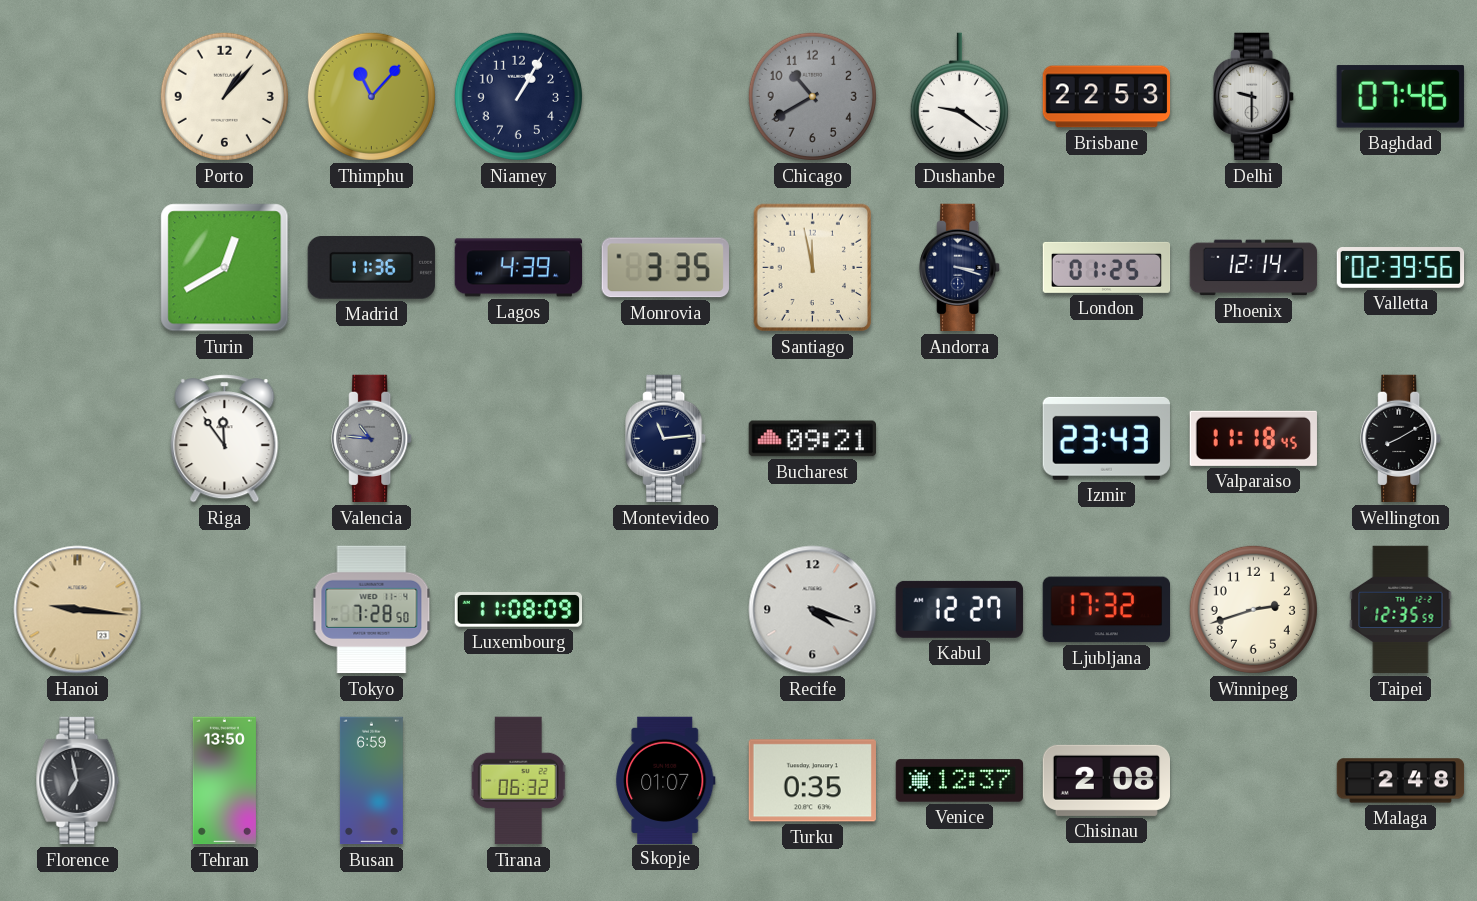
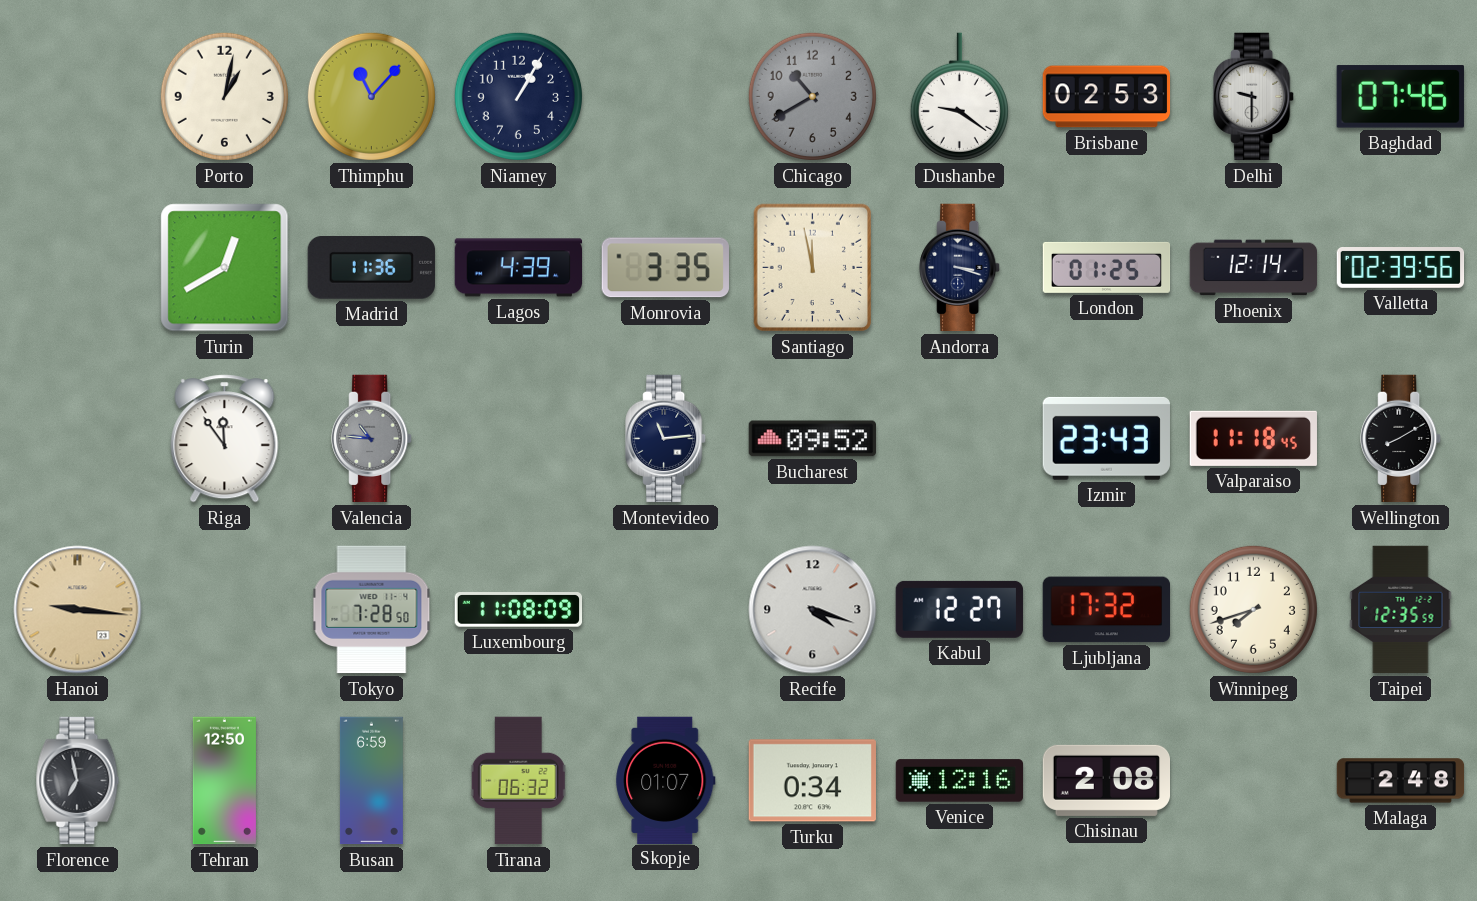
Porto: 1:07 -> 1:02
Brisbane: 22:53 -> 02:53
Bucharest: 09:21 -> 09:52
Winnipeg: 2:42 -> 7:42
Tehran: 13:50 -> 12:50
Turku: 0:35 -> 0:34
Venice: 12:37 -> 12:16
